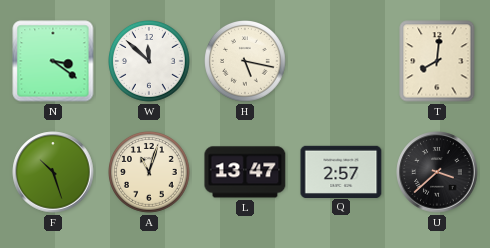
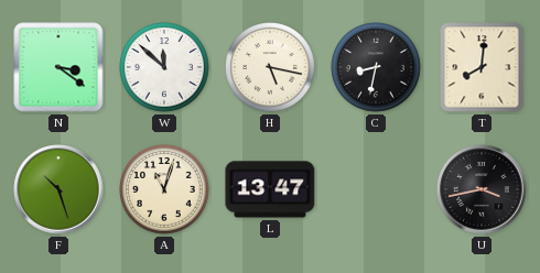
C: none -> 8:32
Q: 2:57 -> none
U: 3:38 -> 3:43
